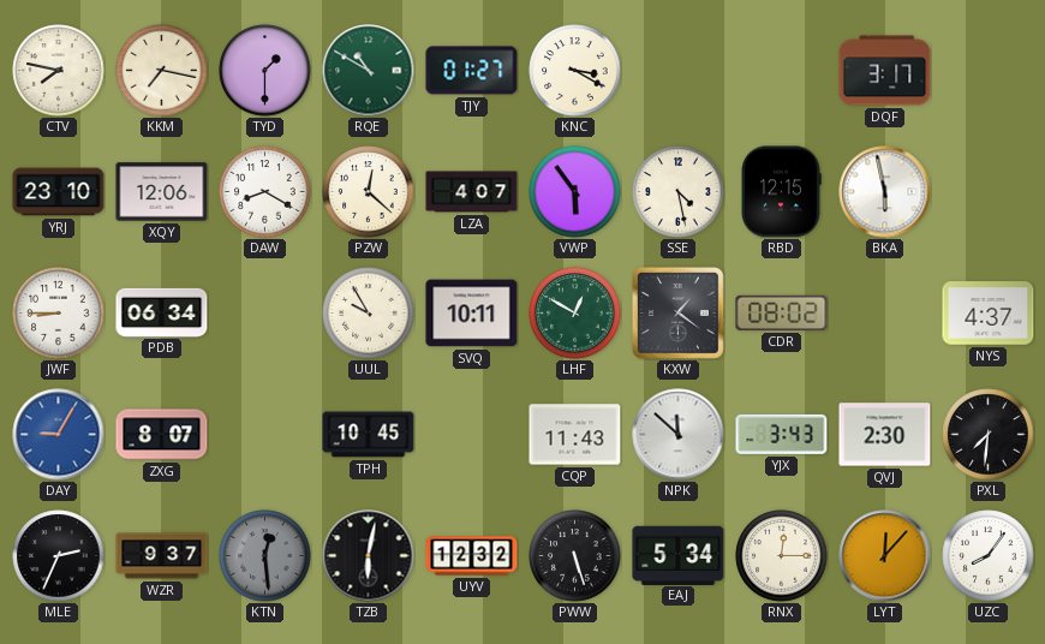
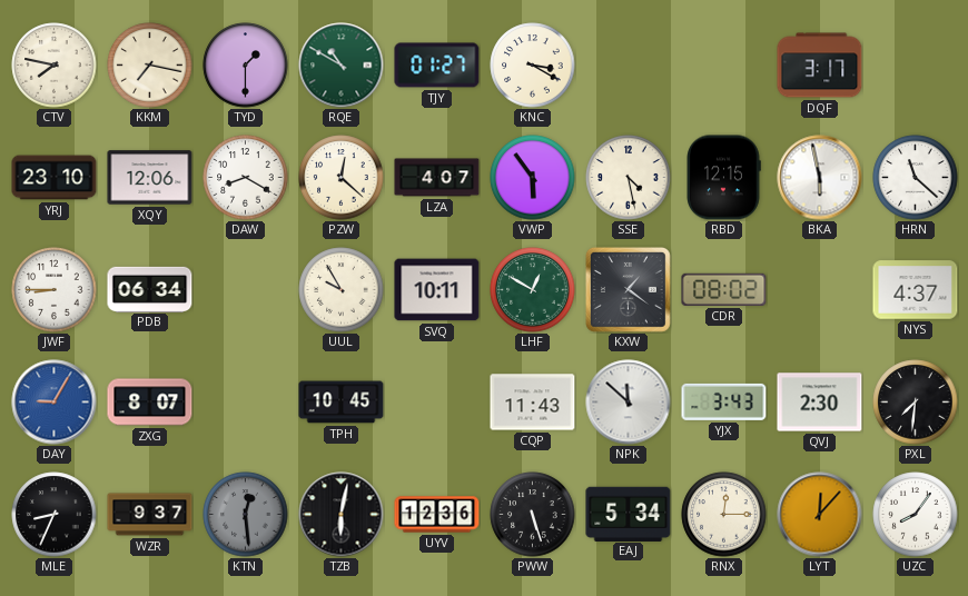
HRN: none -> 11:22
MLE: 2:34 -> 8:34
UYV: 12:32 -> 12:36
